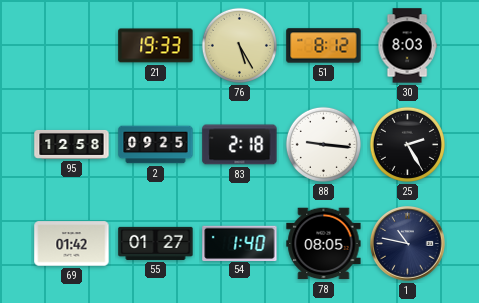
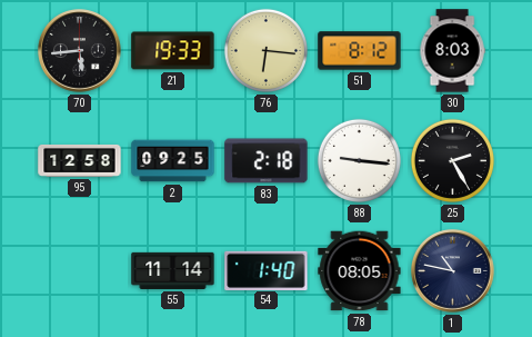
70: none -> 5:44
76: 5:25 -> 6:16
69: 01:42 -> none
55: 01:27 -> 11:14
